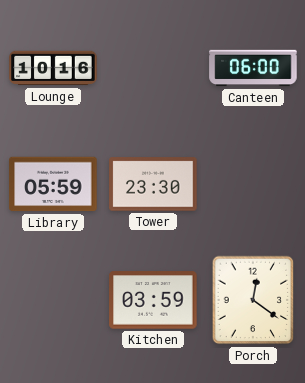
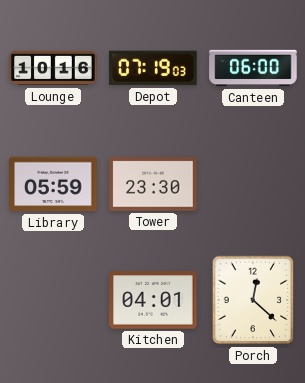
Depot: none -> 07:19
Kitchen: 03:59 -> 04:01
Porch: 12:21 -> 12:22
